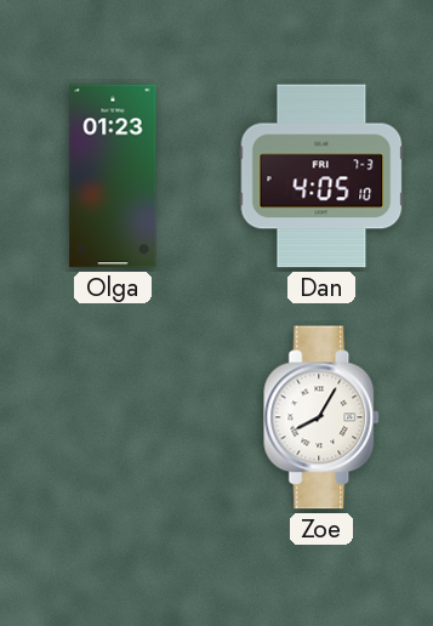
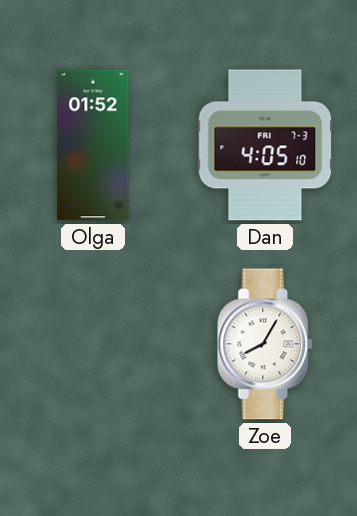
Olga: 01:23 -> 01:52
